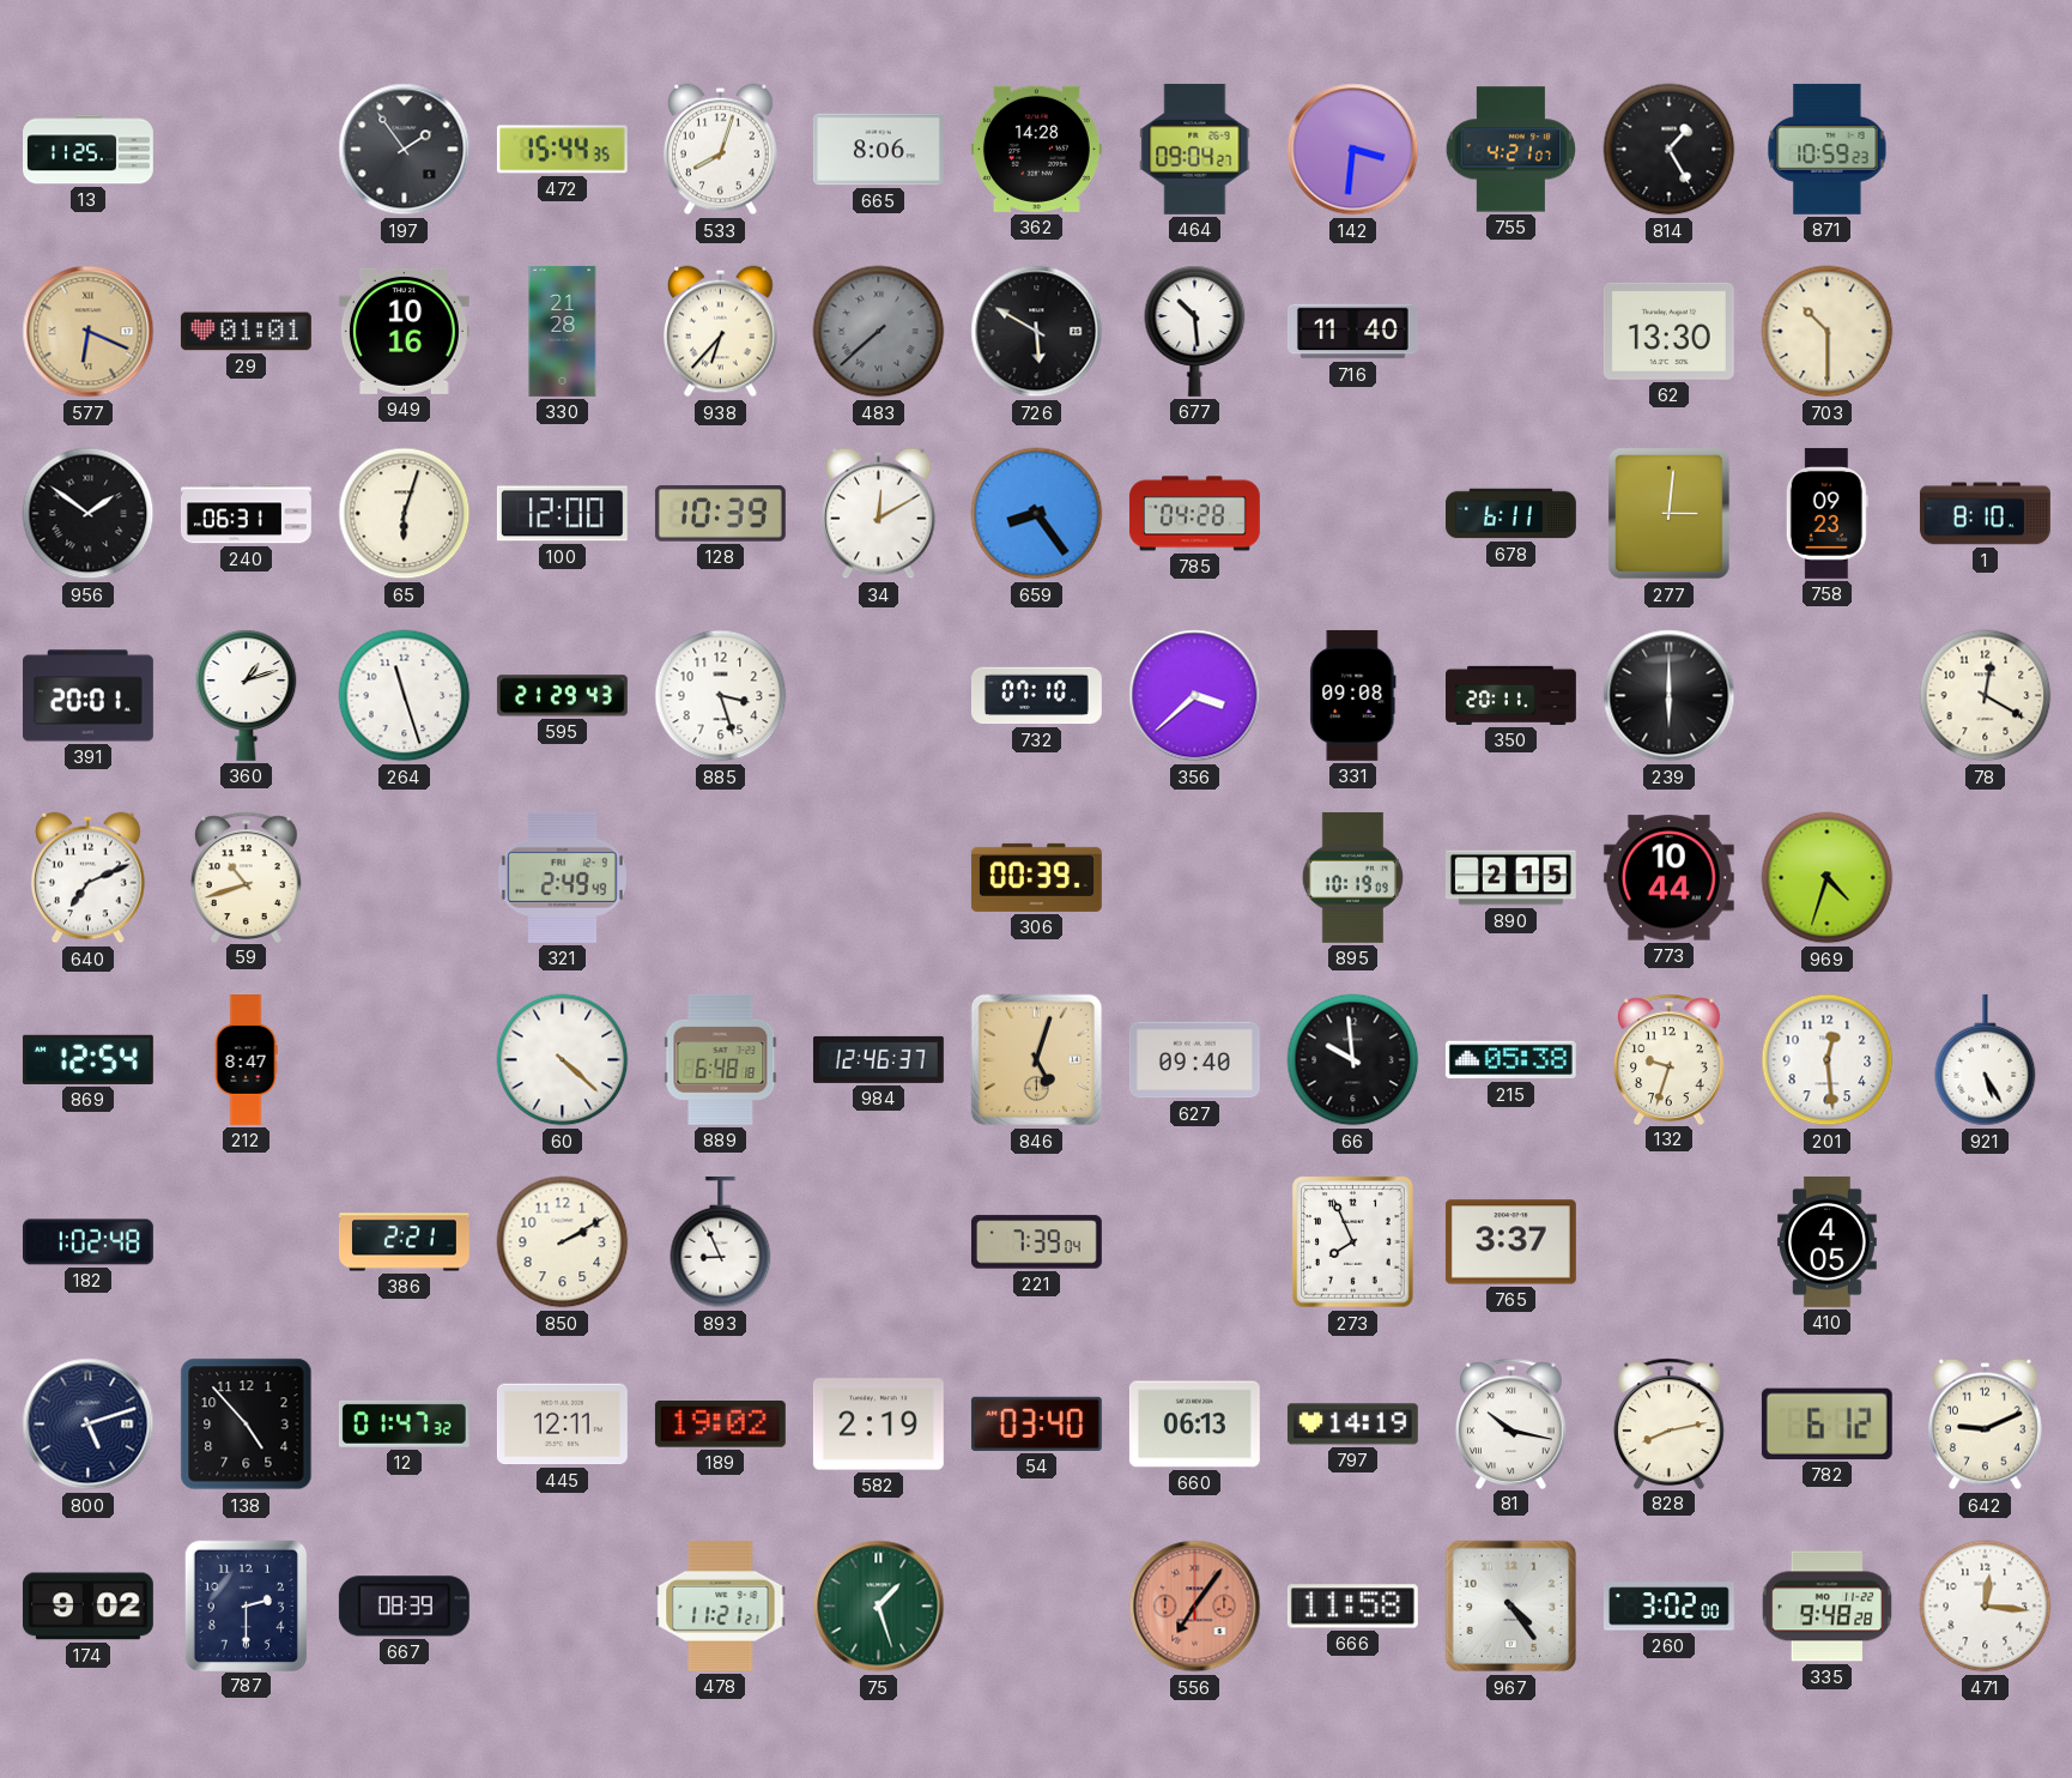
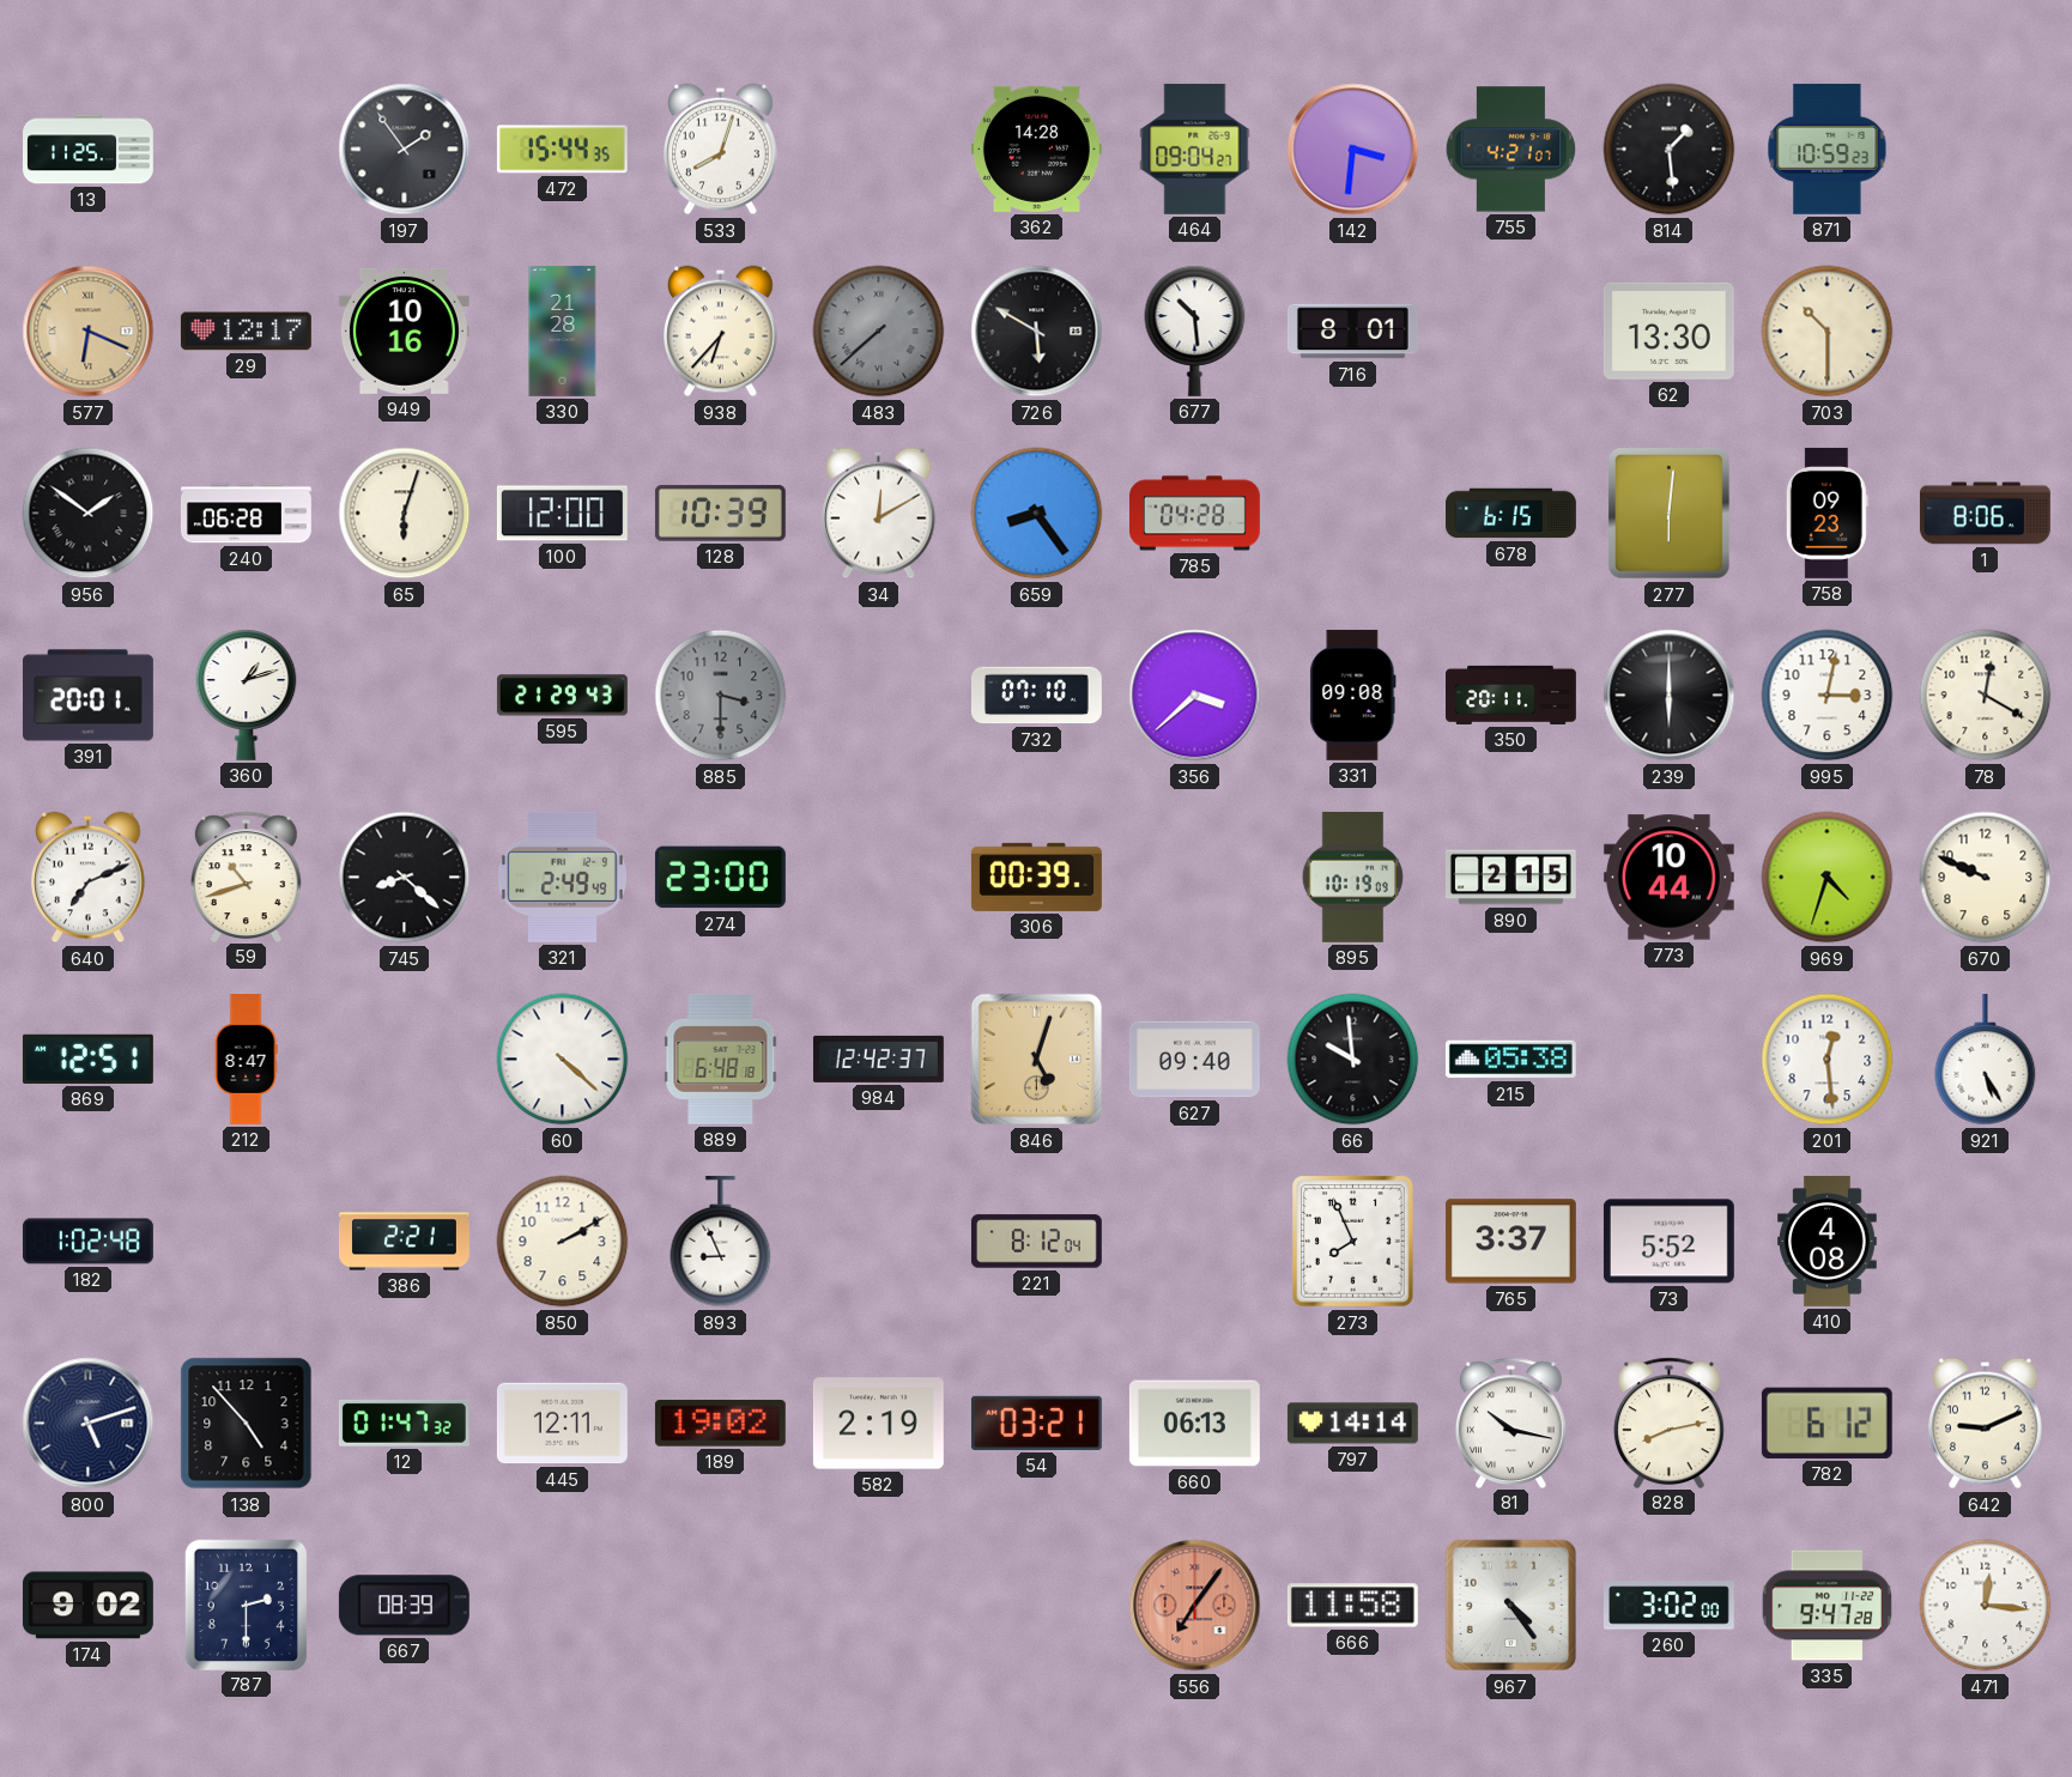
665: 8:06 -> none
814: 1:25 -> 1:29
29: 01:01 -> 12:17
716: 11:40 -> 8:01
240: 06:31 -> 06:28
678: 6:11 -> 6:15
277: 3:01 -> 6:01
1: 8:10 -> 8:06
264: 11:27 -> none
885: 3:27 -> 3:30
885 dial: white -> grey
995: none -> 3:02
745: none -> 8:22
274: none -> 23:00
670: none -> 9:49
869: 12:54 -> 12:51
984: 12:46 -> 12:42
132: 9:33 -> none
221: 7:39 -> 8:12
73: none -> 5:52
410: 4:05 -> 4:08
54: 03:40 -> 03:21
797: 14:19 -> 14:14
478: 11:21 -> none
75: 1:27 -> none
335: 9:48 -> 9:47
